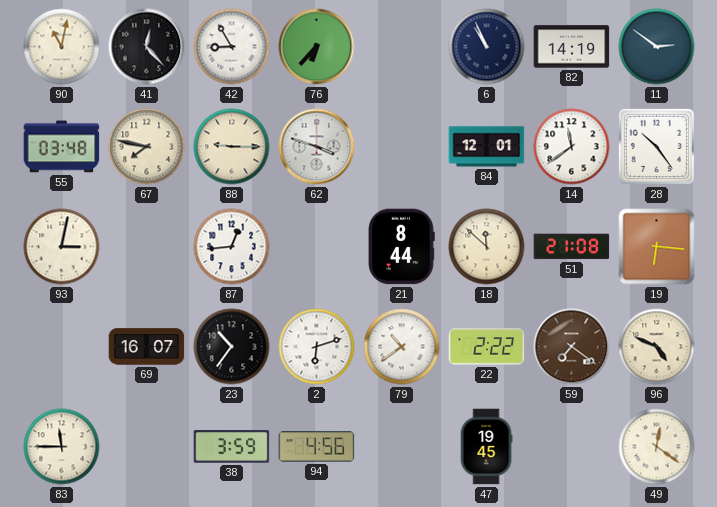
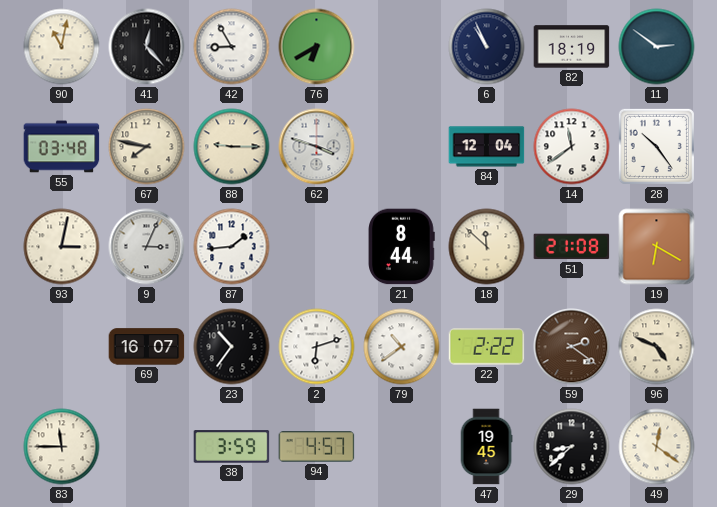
76: 6:37 -> 6:40
82: 14:19 -> 18:19
84: 12:01 -> 12:04
9: none -> 3:04
87: 12:44 -> 1:44
19: 6:16 -> 6:20
59: 7:21 -> 2:21
94: 4:56 -> 4:57
29: none -> 8:38
